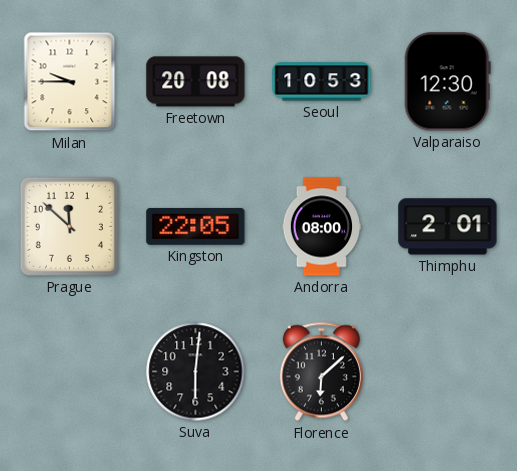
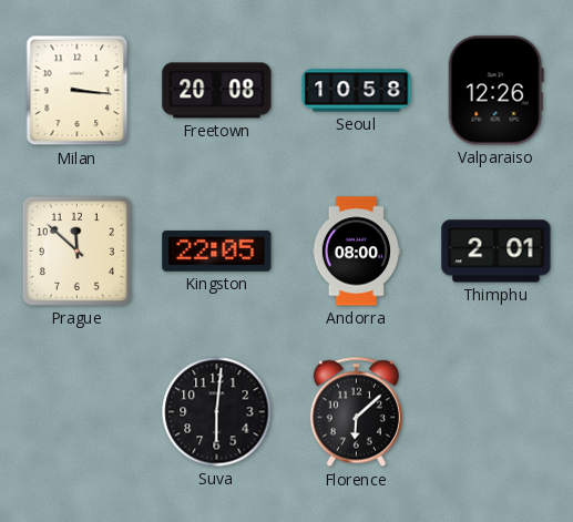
Milan: 9:45 -> 3:16
Seoul: 10:53 -> 10:58
Valparaiso: 12:30 -> 12:26
